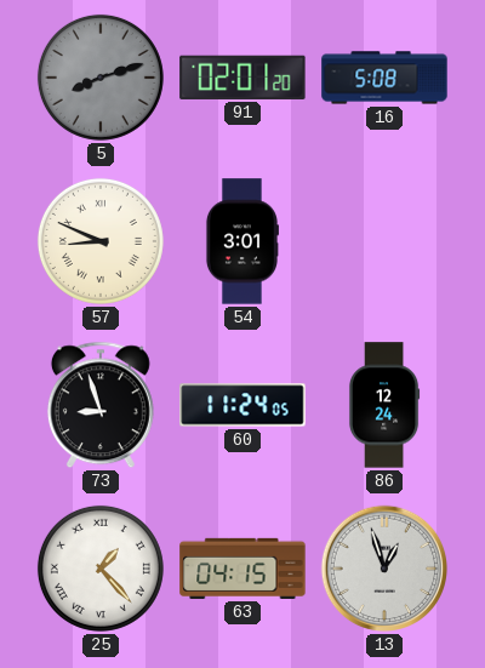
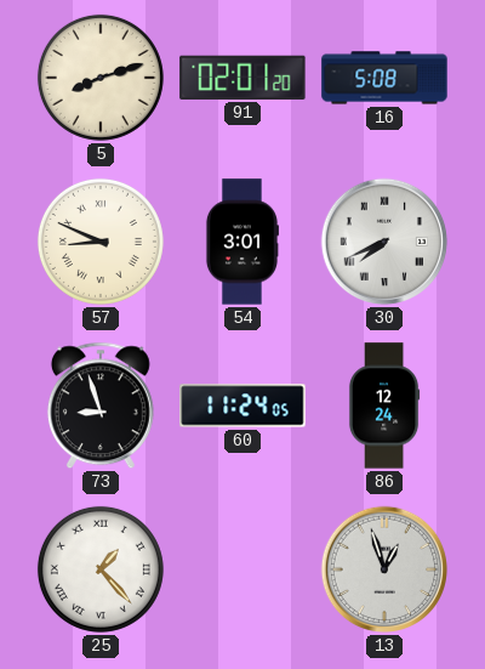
5 dial: grey -> cream
30: none -> 7:41
63: 04:15 -> none
